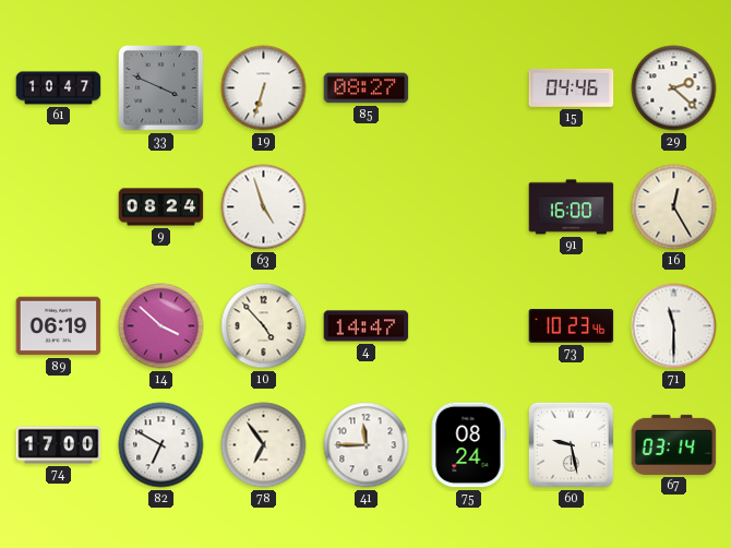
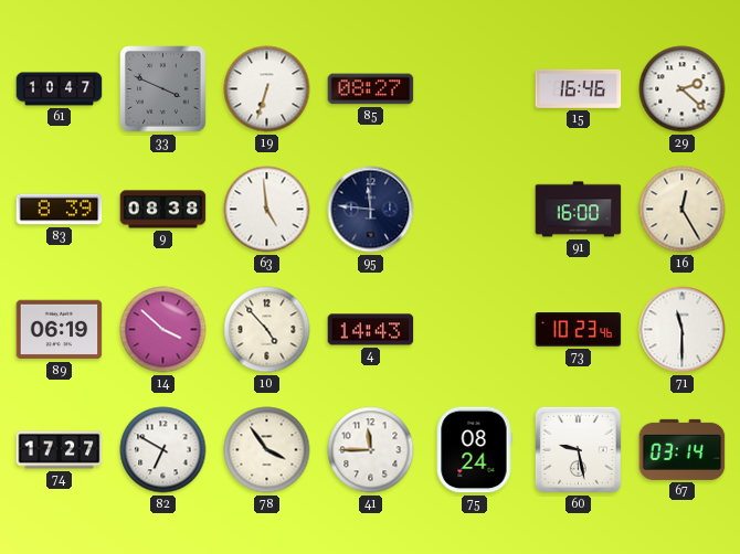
15: 04:46 -> 16:46
83: none -> 8:39
9: 08:24 -> 08:38
63: 4:57 -> 4:59
95: none -> 11:46
4: 14:47 -> 14:43
74: 17:00 -> 17:27
78: 6:54 -> 3:54
